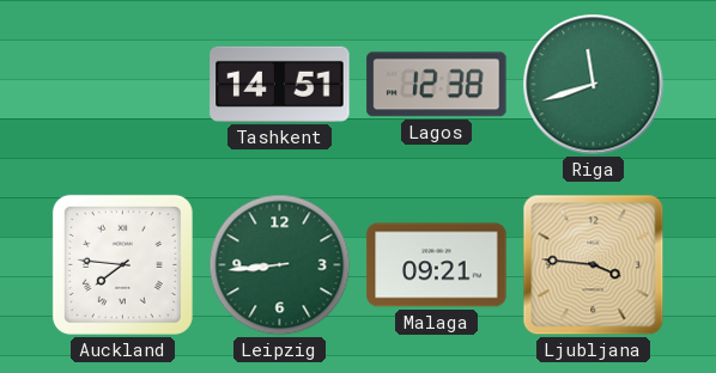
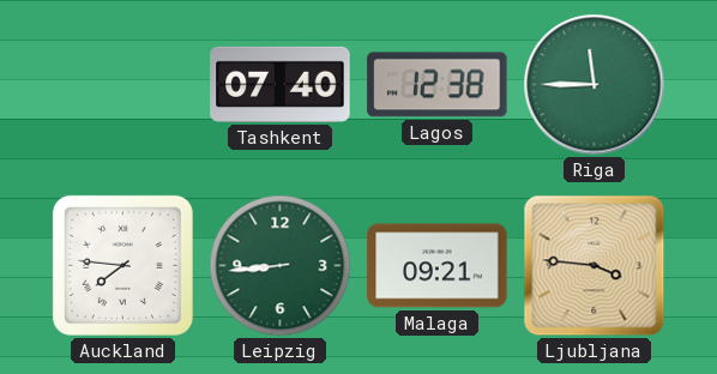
Tashkent: 14:51 -> 07:40
Riga: 11:42 -> 11:45
